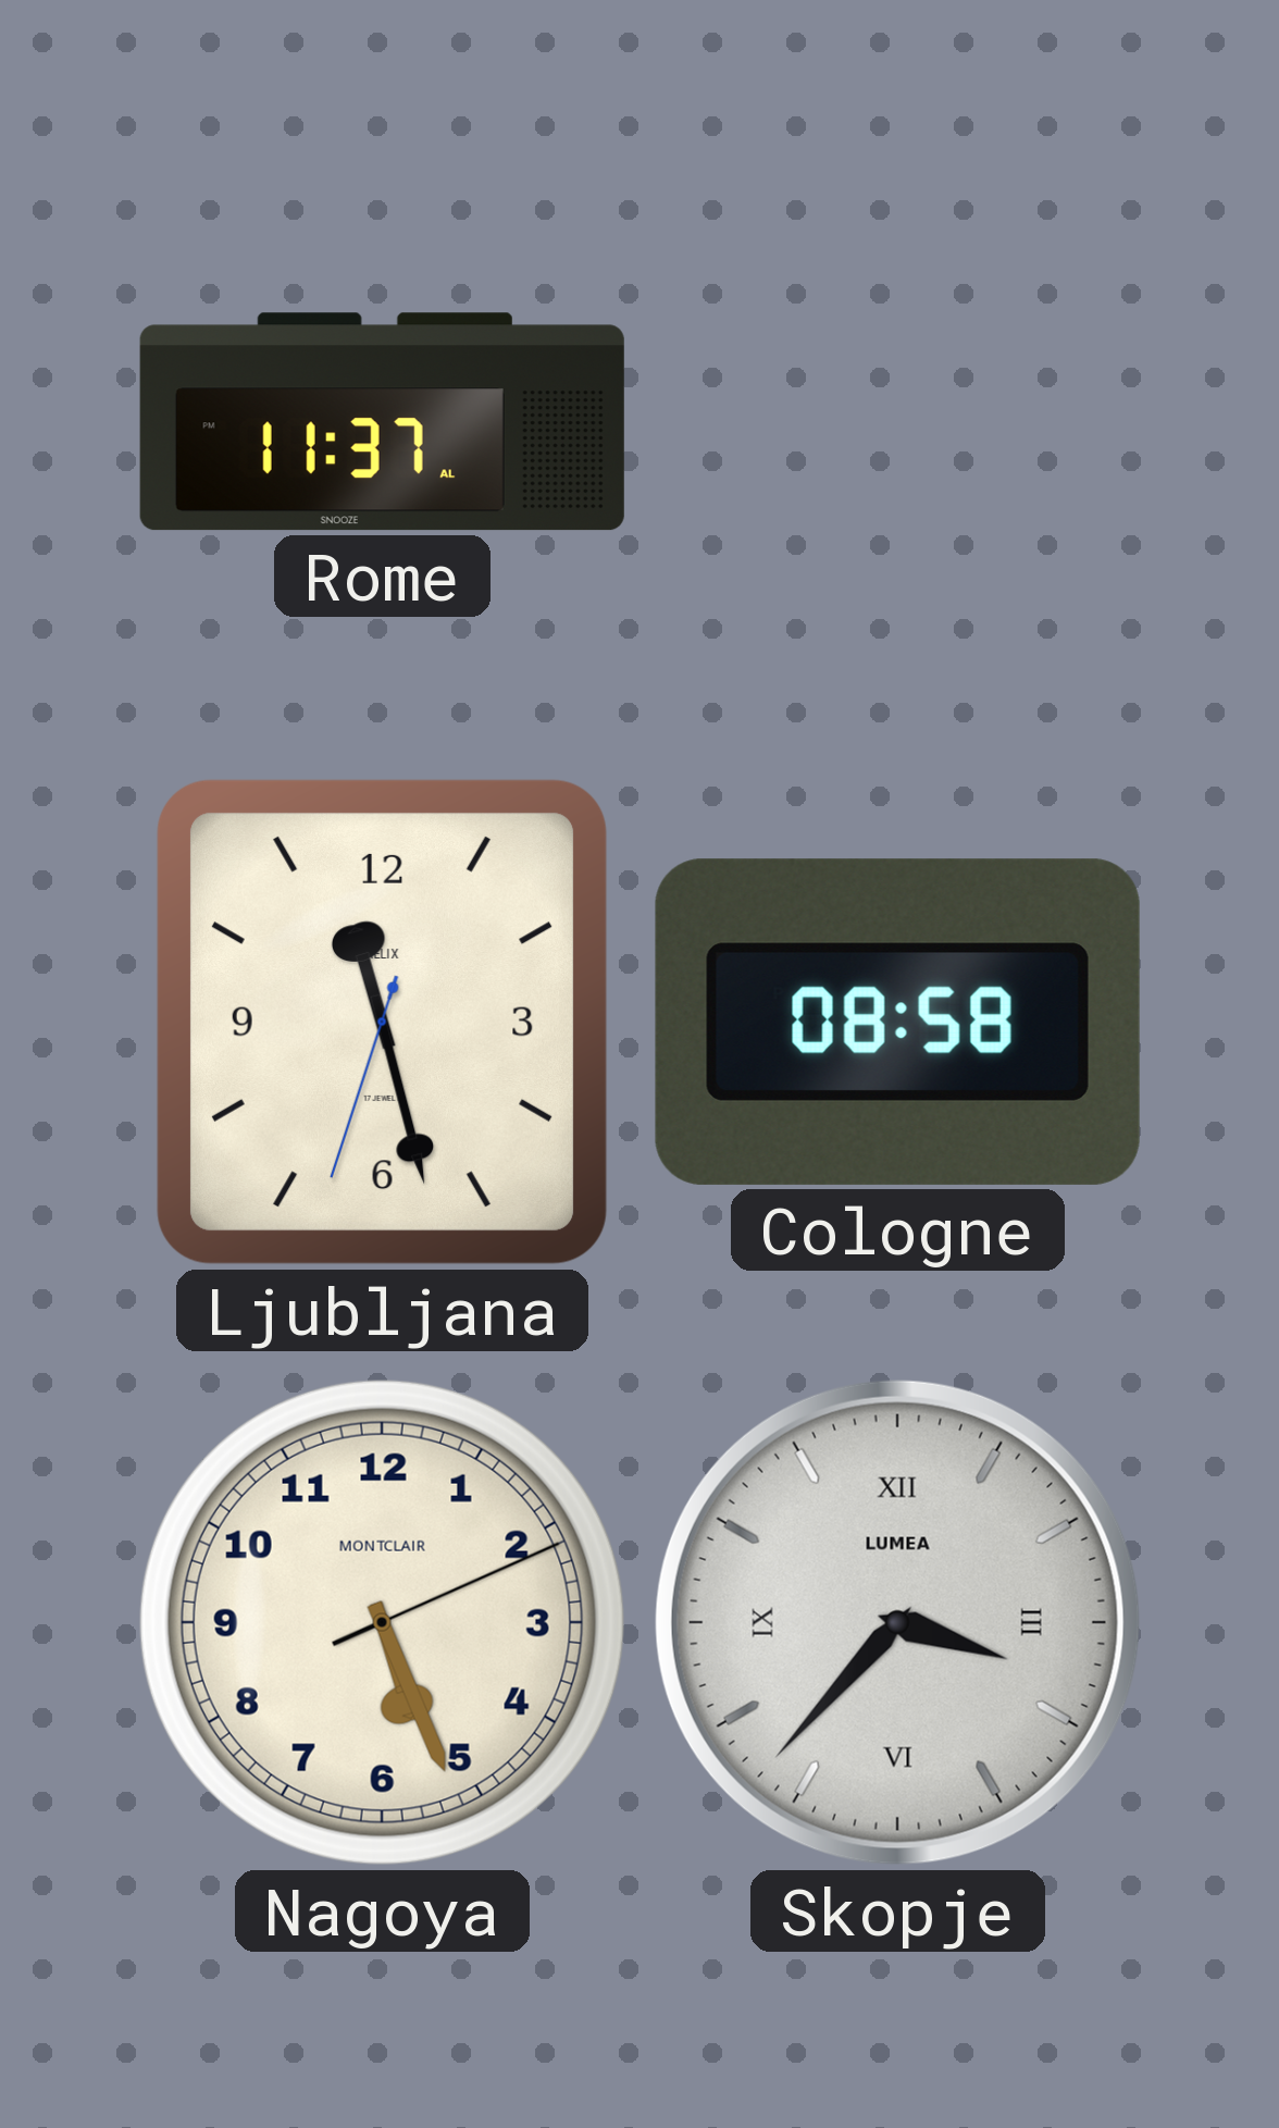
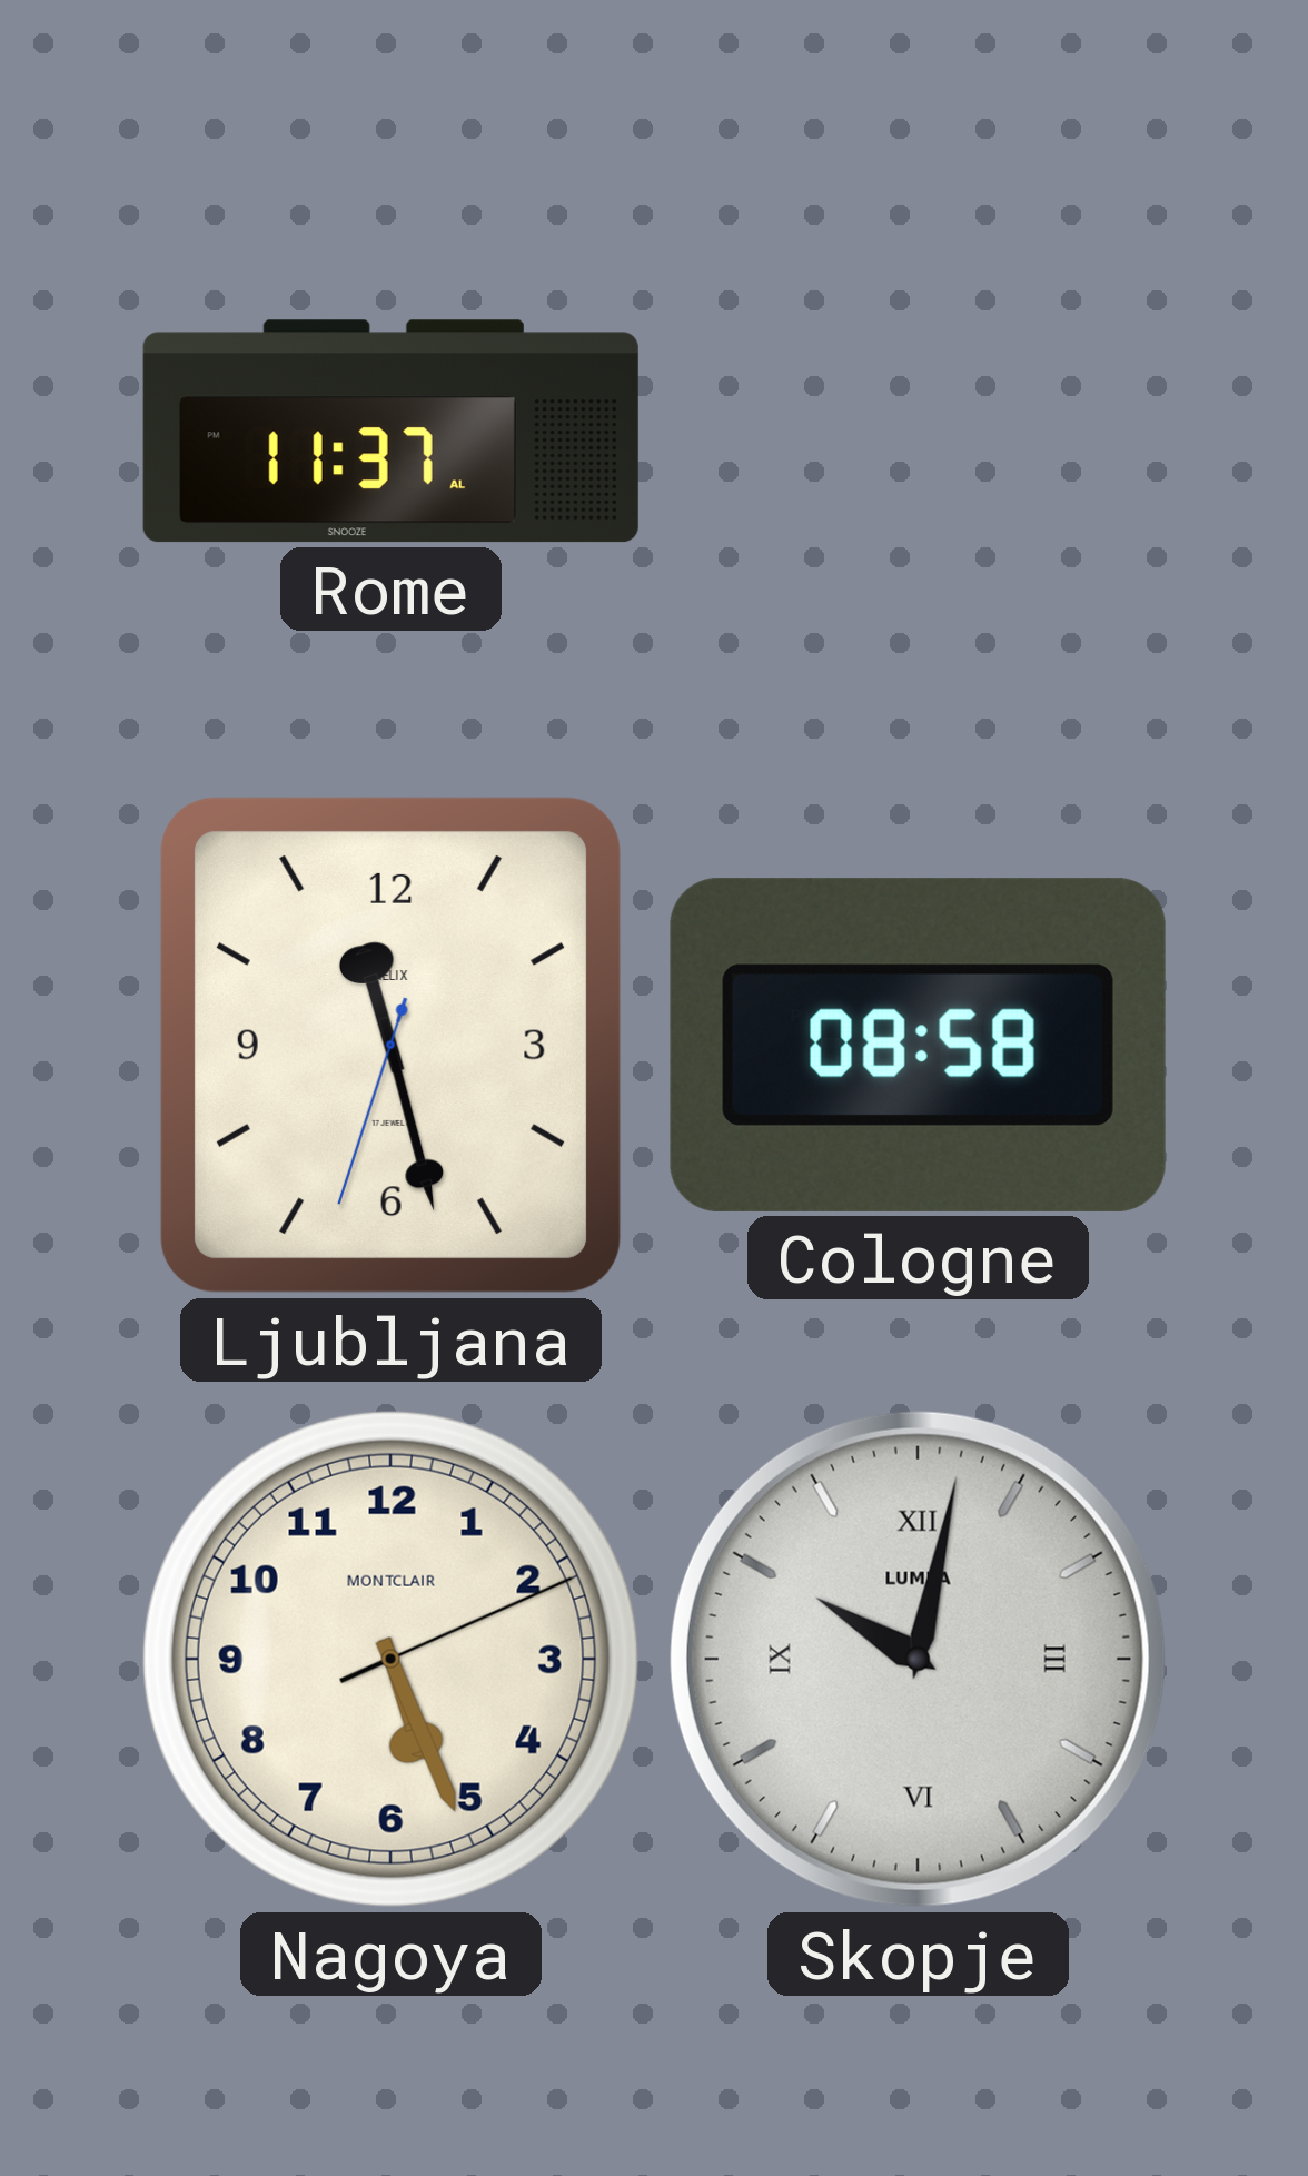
Skopje: 3:37 -> 10:02
